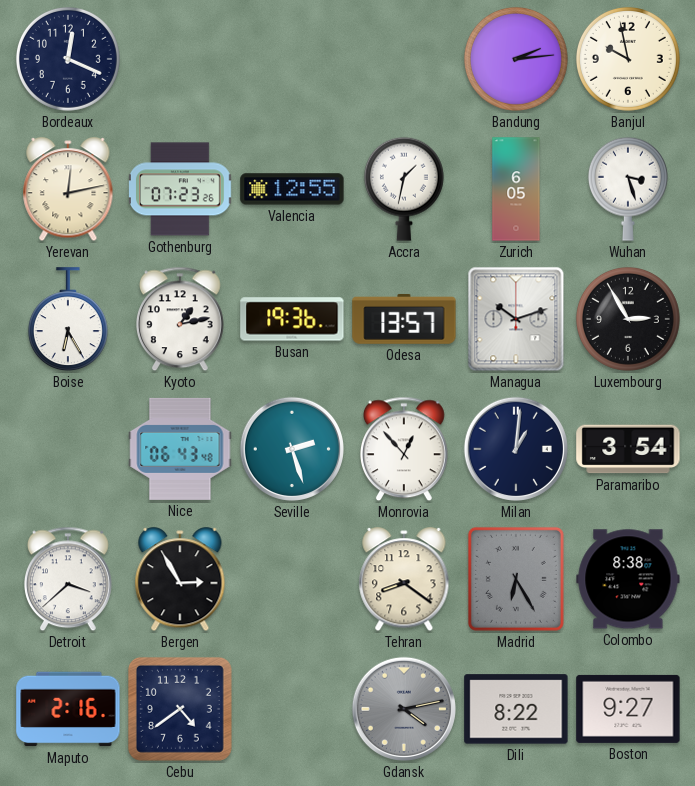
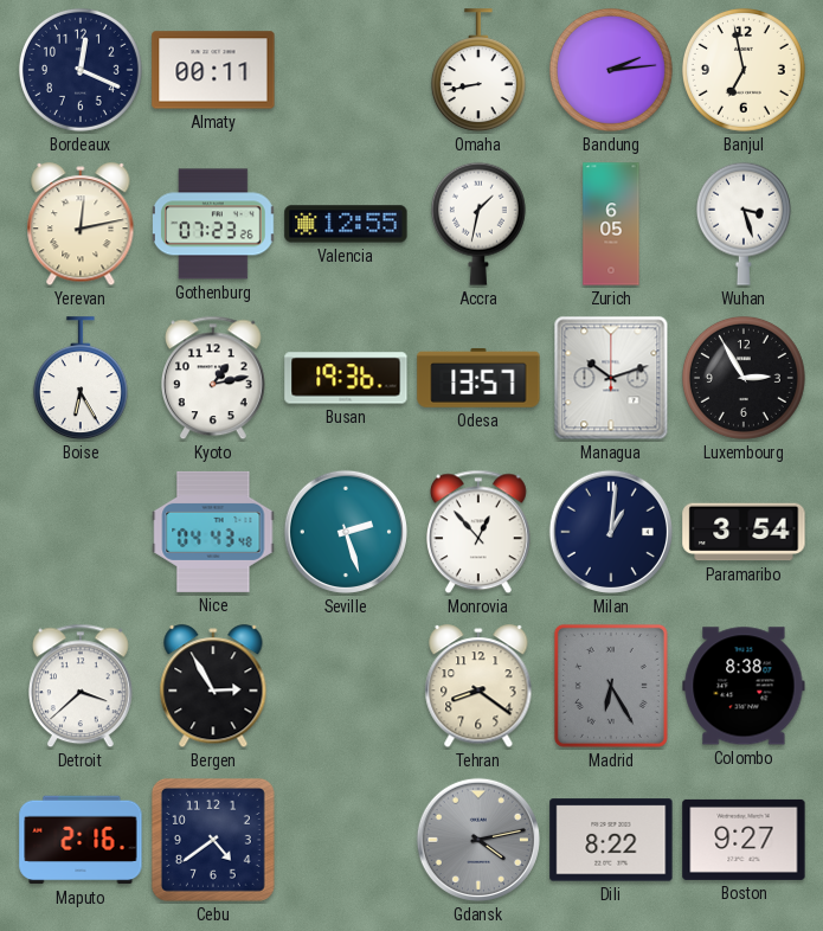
Almaty: none -> 00:11
Omaha: none -> 8:43
Banjul: 9:58 -> 6:58
Nice: 06:43 -> 04:43
